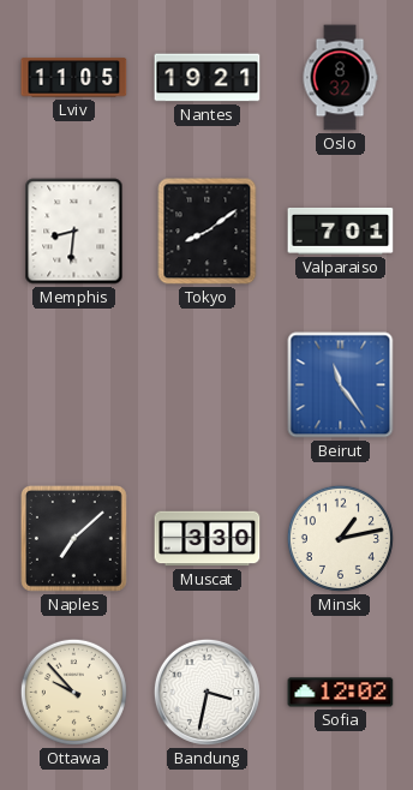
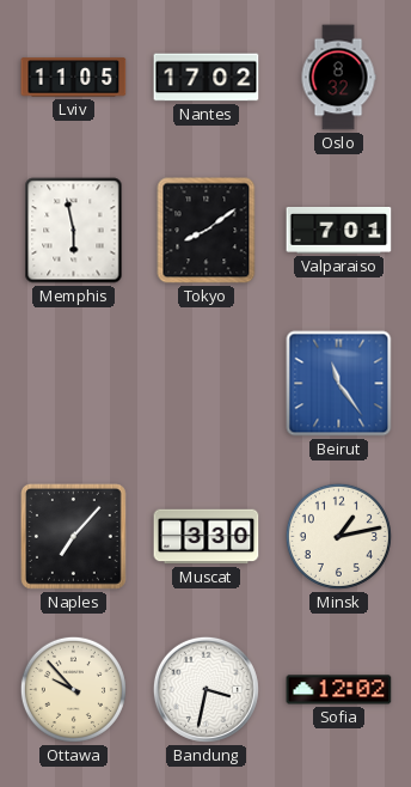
Nantes: 19:21 -> 17:02
Memphis: 8:31 -> 5:58
Naples: 7:08 -> 7:07
